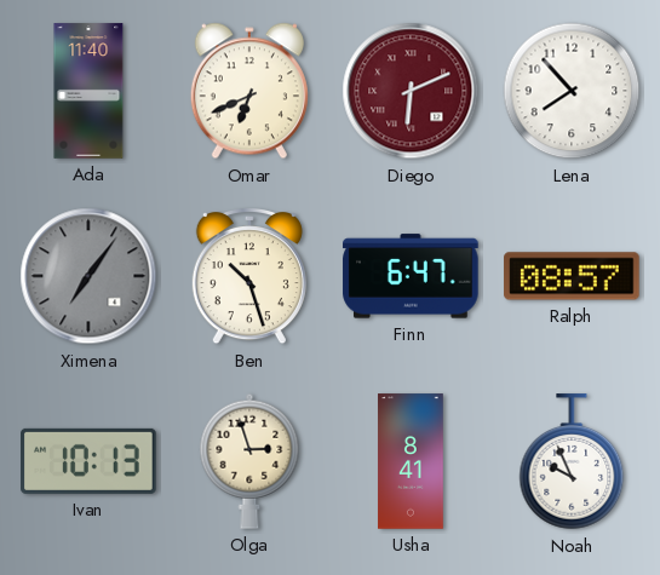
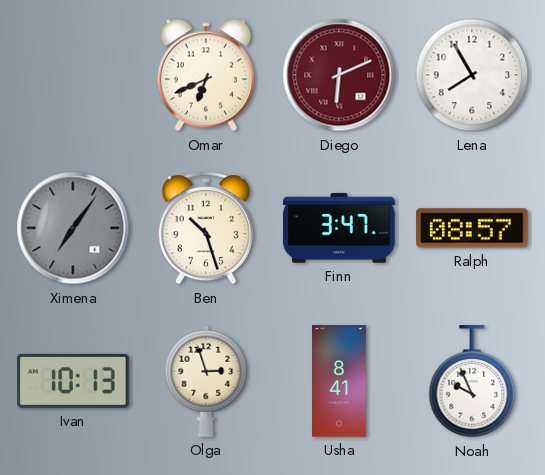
Ada: 11:40 -> none
Lena: 7:53 -> 7:55
Finn: 6:47 -> 3:47
